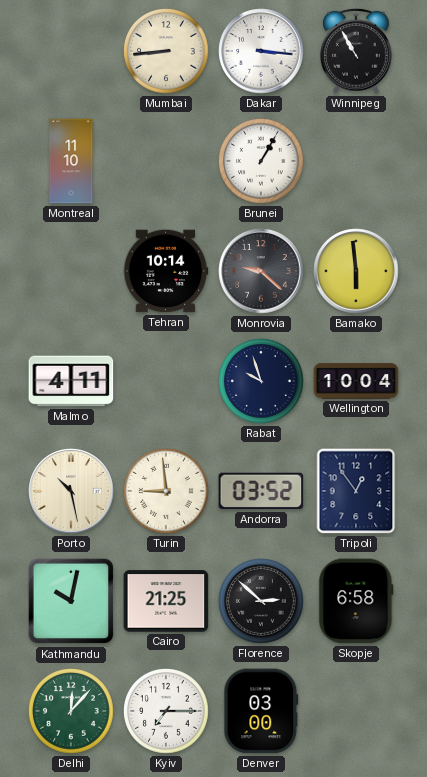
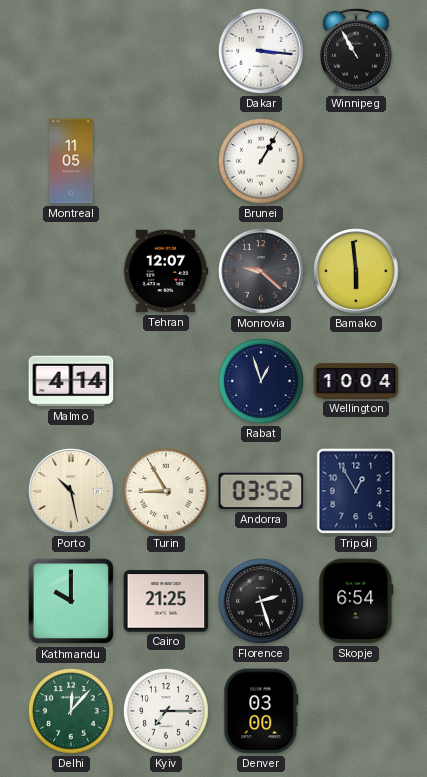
Mumbai: 8:44 -> none
Montreal: 11:10 -> 11:05
Tehran: 10:14 -> 12:07
Malmo: 4:11 -> 4:14
Rabat: 9:57 -> 12:57
Turin: 8:59 -> 8:55
Tripoli: 12:54 -> 12:55
Kathmandu: 10:02 -> 10:00
Florence: 2:52 -> 2:27
Skopje: 6:58 -> 6:54
